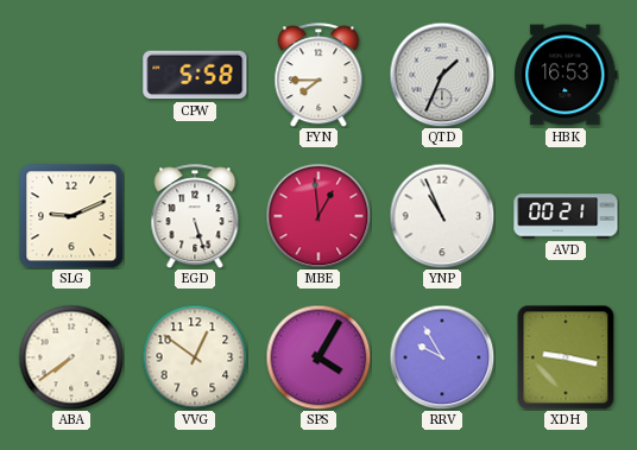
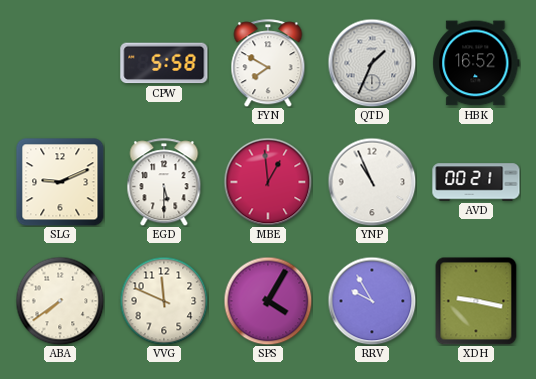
FYN: 7:45 -> 7:50
HBK: 16:53 -> 16:52
EGD: 5:27 -> 5:30
VVG: 12:51 -> 11:49
